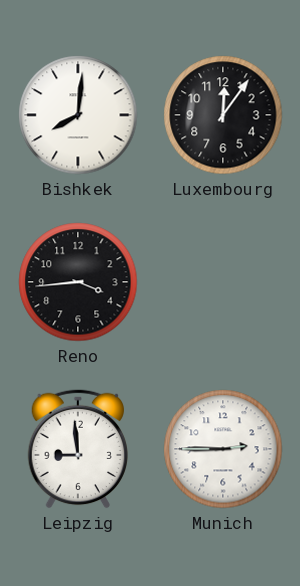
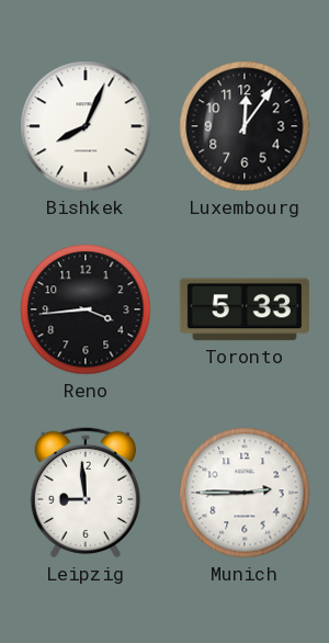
Bishkek: 8:01 -> 8:04
Toronto: none -> 5:33
